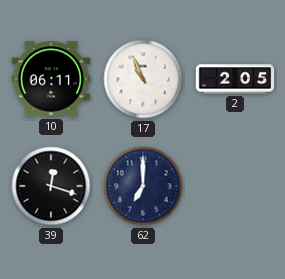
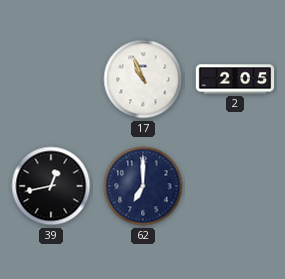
10: 06:11 -> none
39: 12:18 -> 12:43
